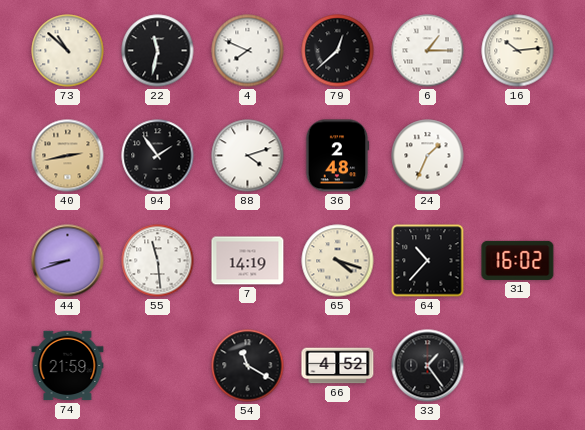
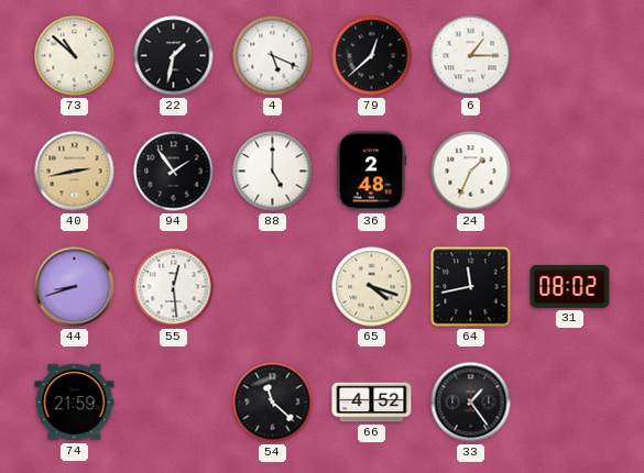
22: 11:32 -> 1:32
4: 7:49 -> 5:19
16: 10:14 -> none
88: 4:12 -> 5:00
55: 11:29 -> 12:29
7: 14:19 -> none
64: 10:37 -> 11:43
31: 16:02 -> 08:02
54: 11:20 -> 11:22
